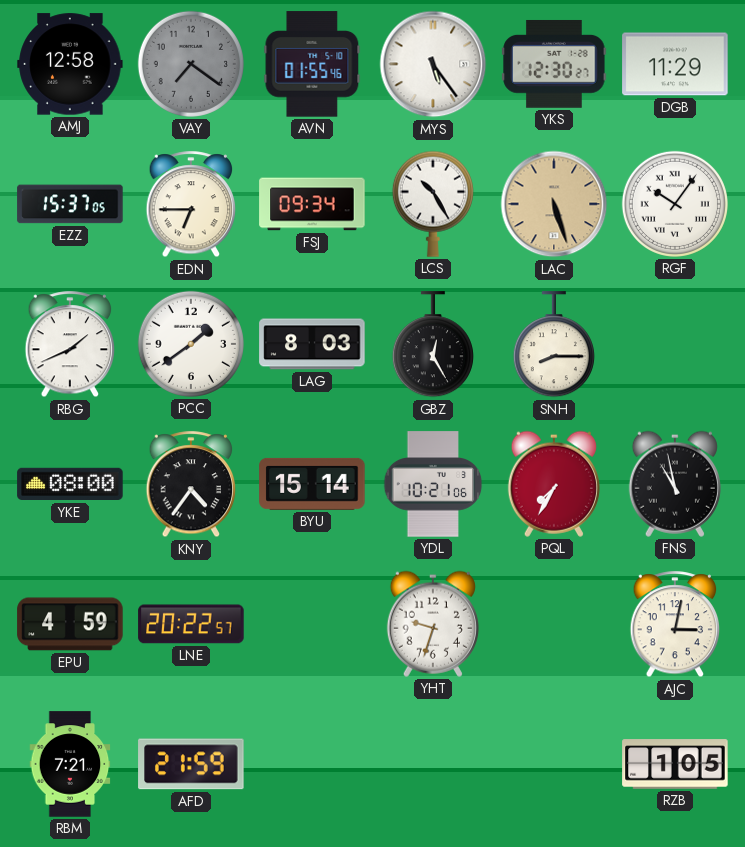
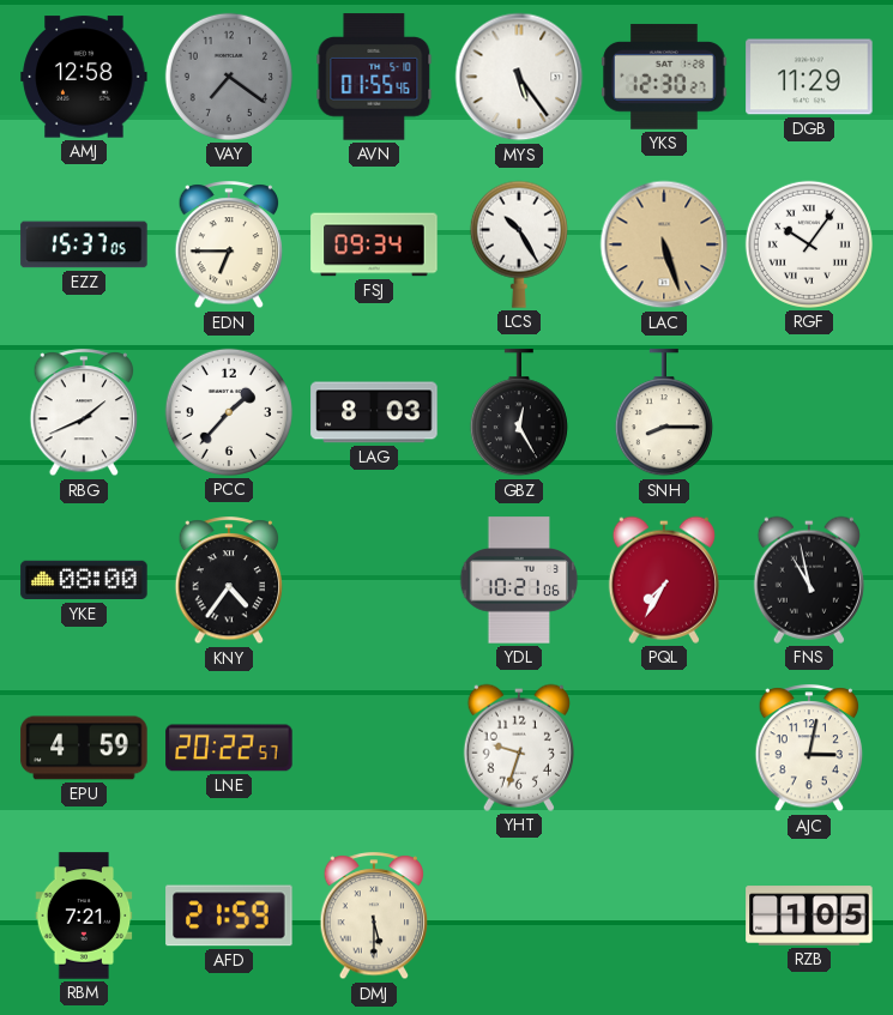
PCC: 1:39 -> 1:37
BYU: 15:14 -> none
DMJ: none -> 5:30
